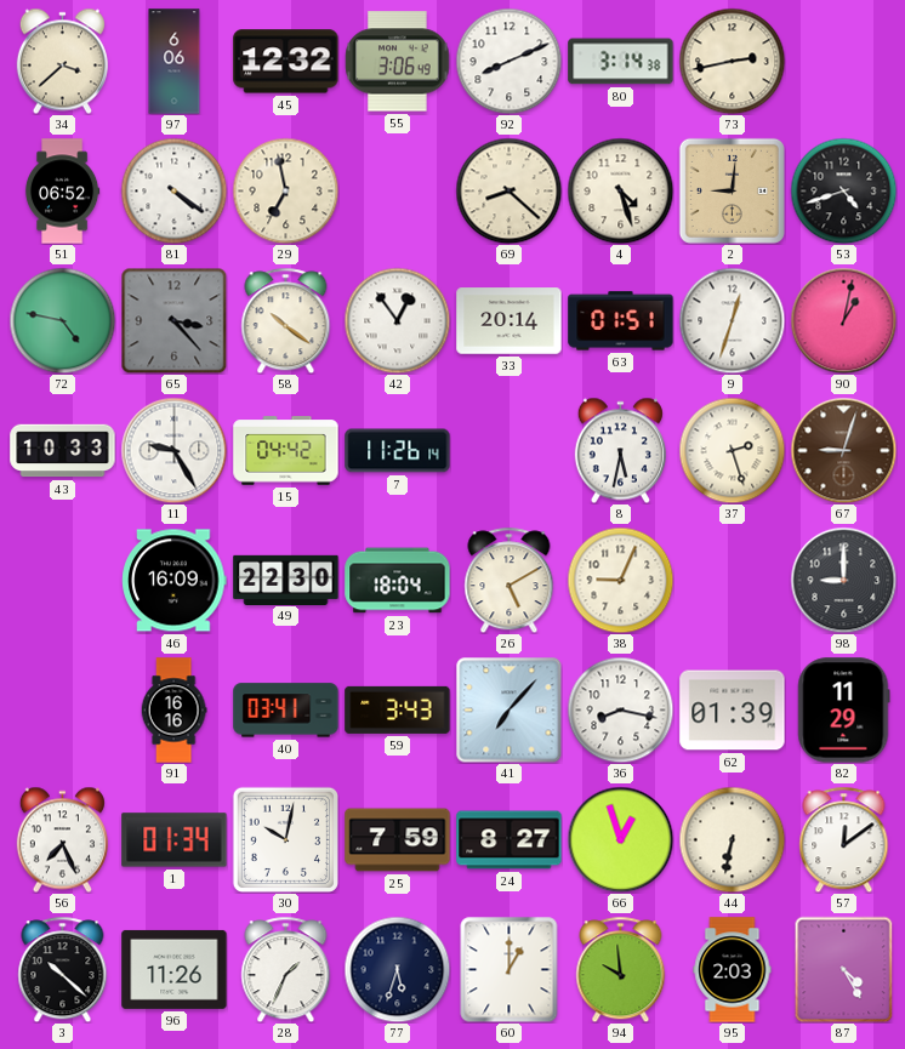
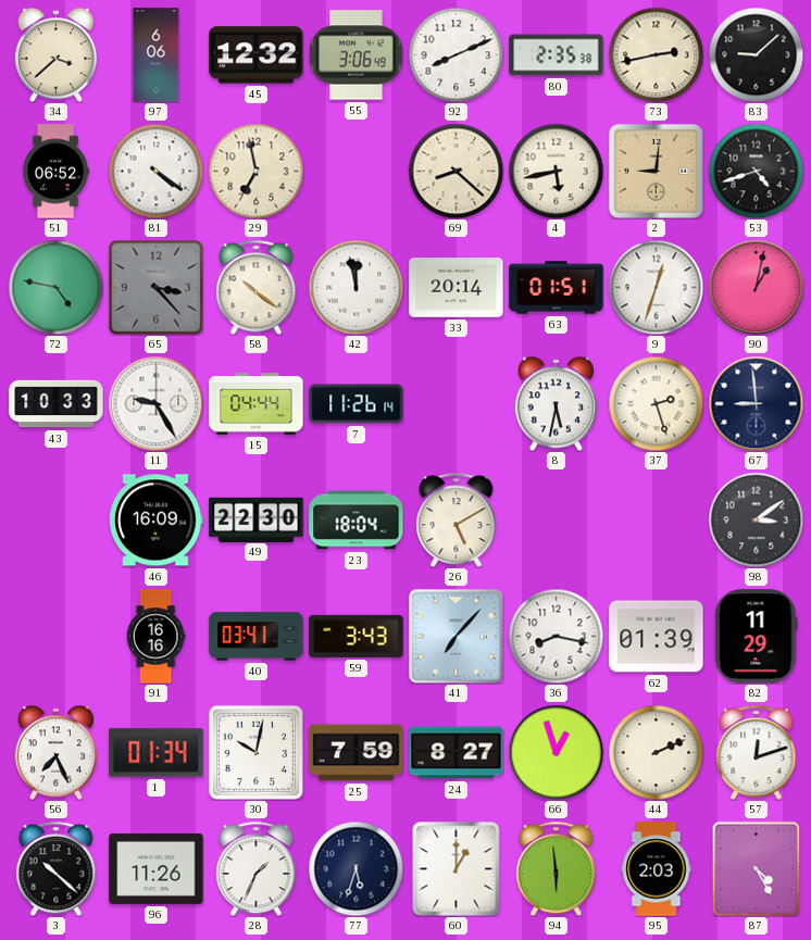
80: 3:14 -> 2:35
83: none -> 9:08
4: 4:27 -> 5:43
42: 12:54 -> 11:58
15: 04:42 -> 04:44
67: 9:03 -> 8:59
67 dial: brown -> navy
38: 9:04 -> none
98: 9:00 -> 3:09
44: 6:32 -> 2:11
57: 12:09 -> 12:12
94: 9:59 -> 5:59
